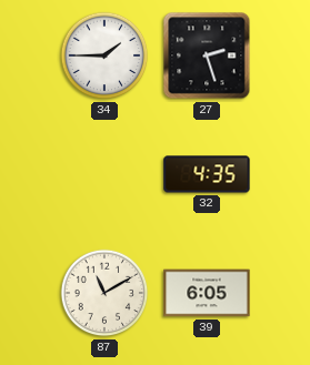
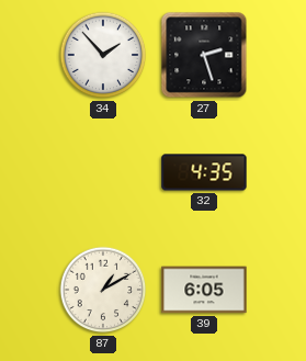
34: 1:45 -> 1:53
87: 11:10 -> 1:10
